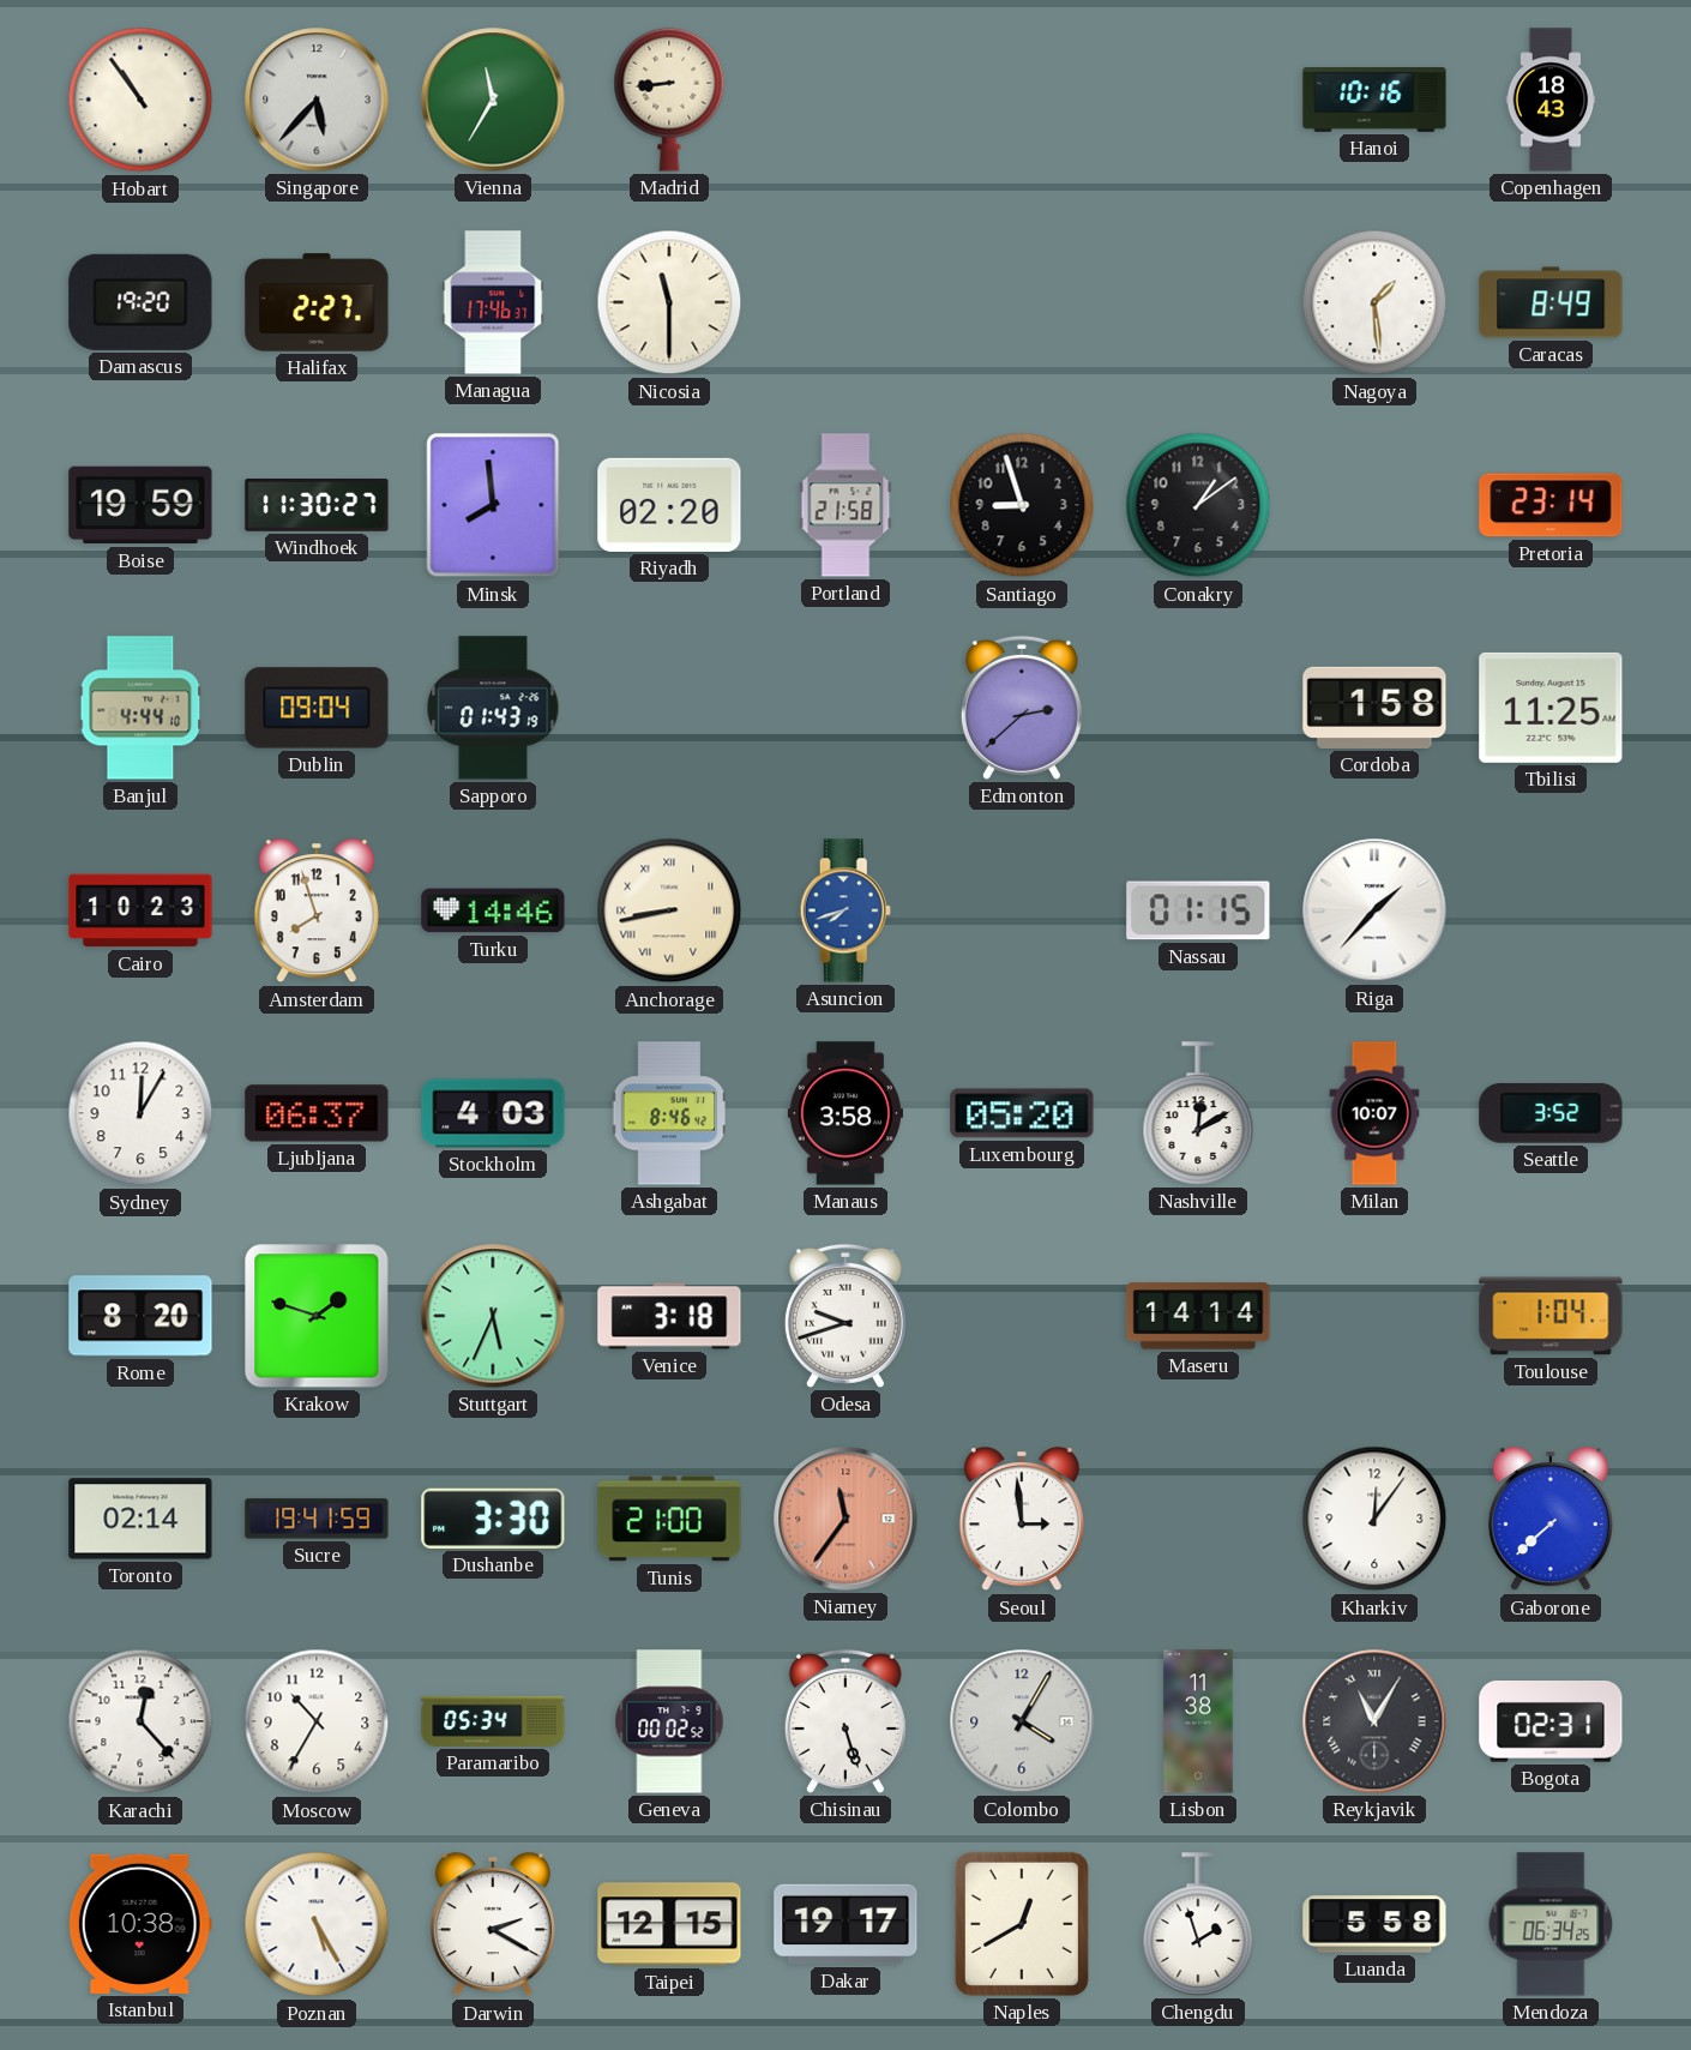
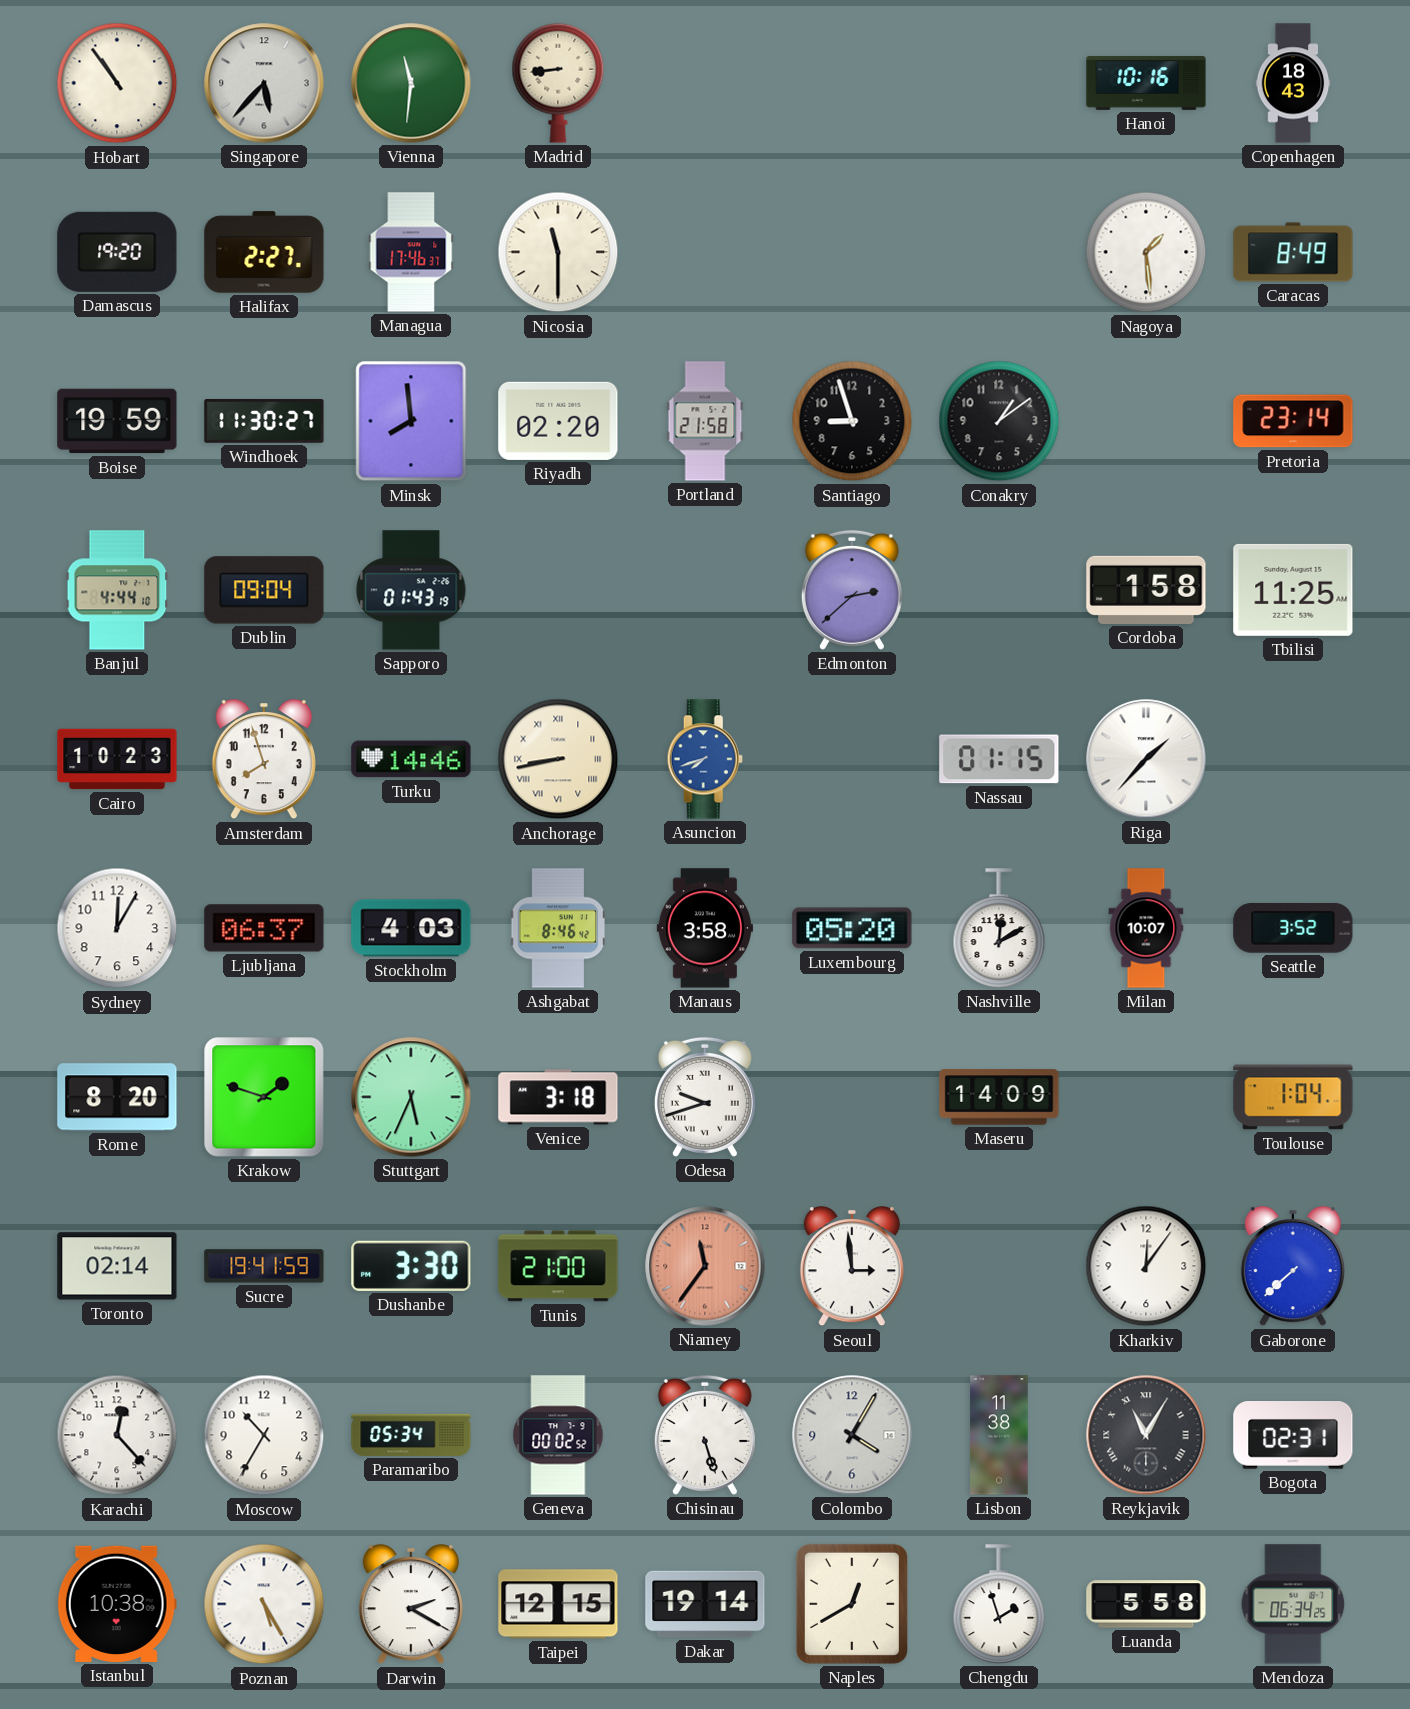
Vienna: 11:35 -> 11:31
Maseru: 14:14 -> 14:09
Dakar: 19:17 -> 19:14
